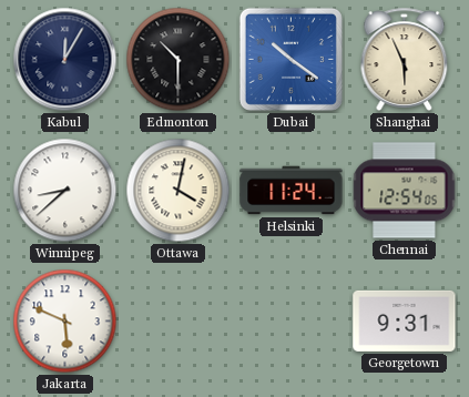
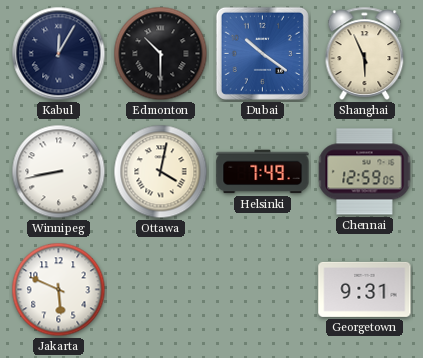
Winnipeg: 8:38 -> 8:43
Helsinki: 11:24 -> 7:49
Chennai: 12:54 -> 12:59
